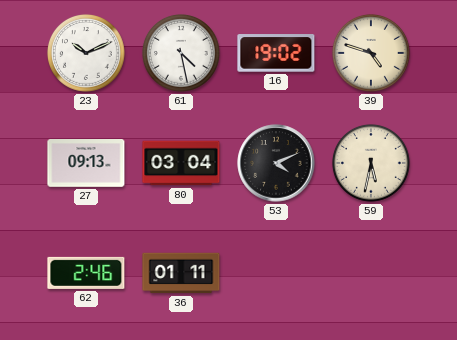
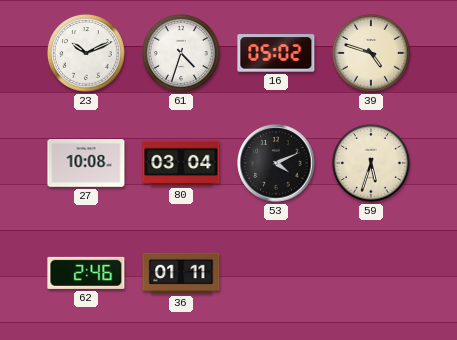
61: 4:28 -> 4:33
16: 19:02 -> 05:02
27: 09:13 -> 10:08
59: 5:32 -> 5:33
